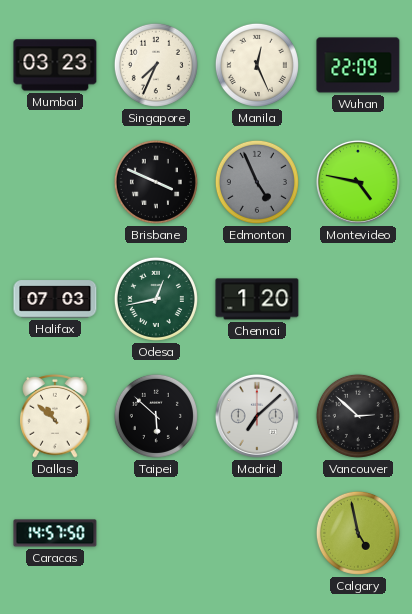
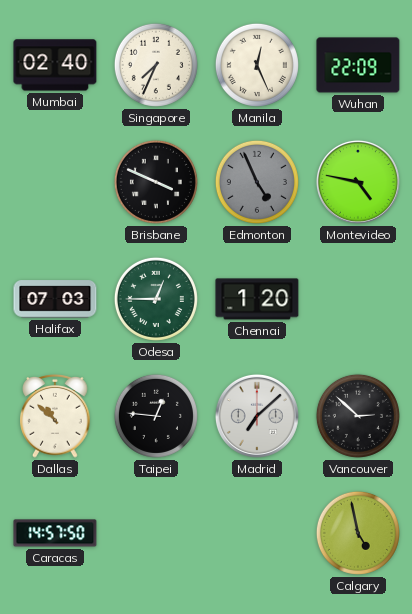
Mumbai: 03:23 -> 02:40
Odesa: 12:43 -> 12:45
Taipei: 5:52 -> 12:46
